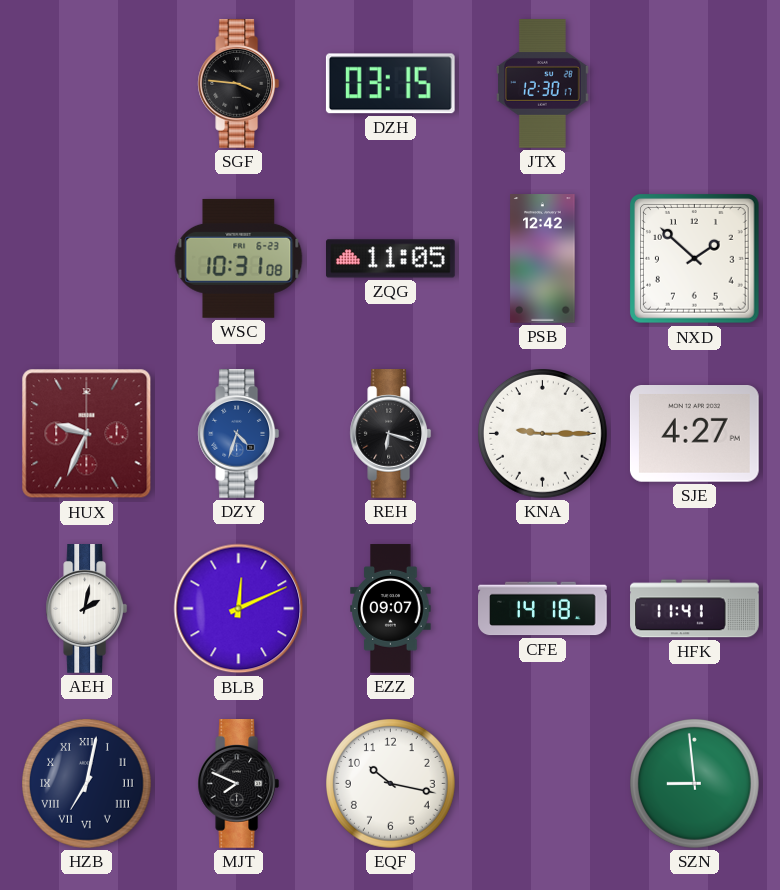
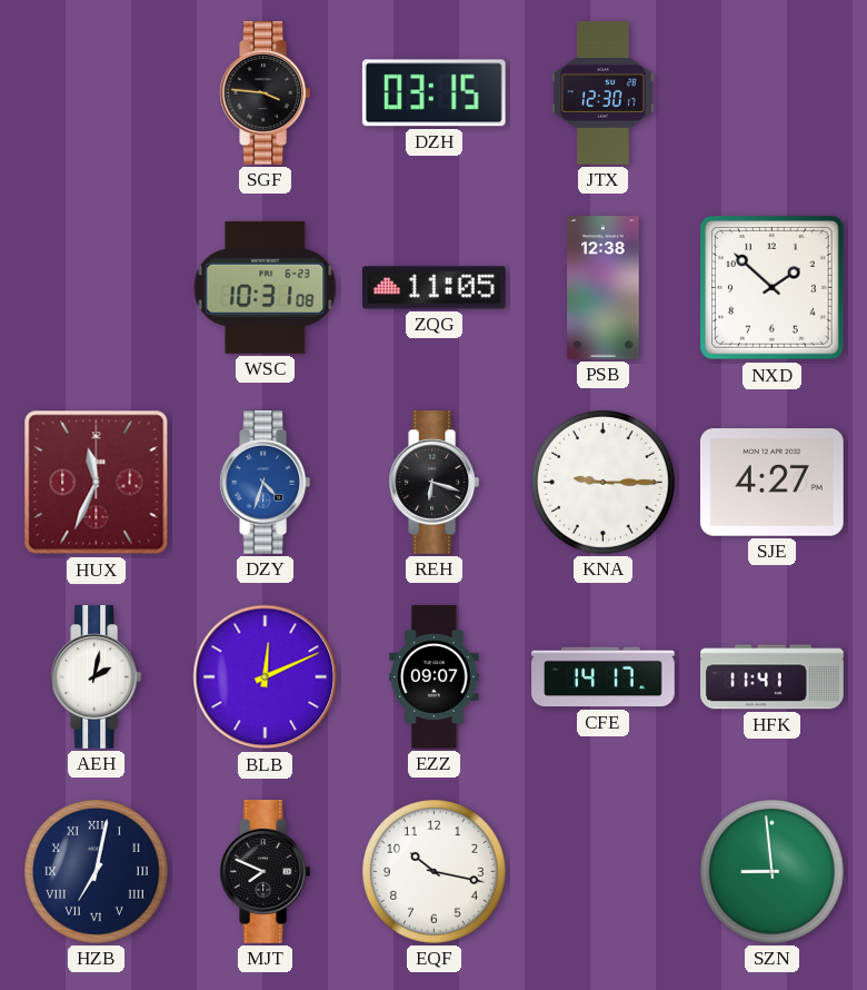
PSB: 12:42 -> 12:38
HUX: 9:34 -> 11:34
CFE: 14:18 -> 14:17
